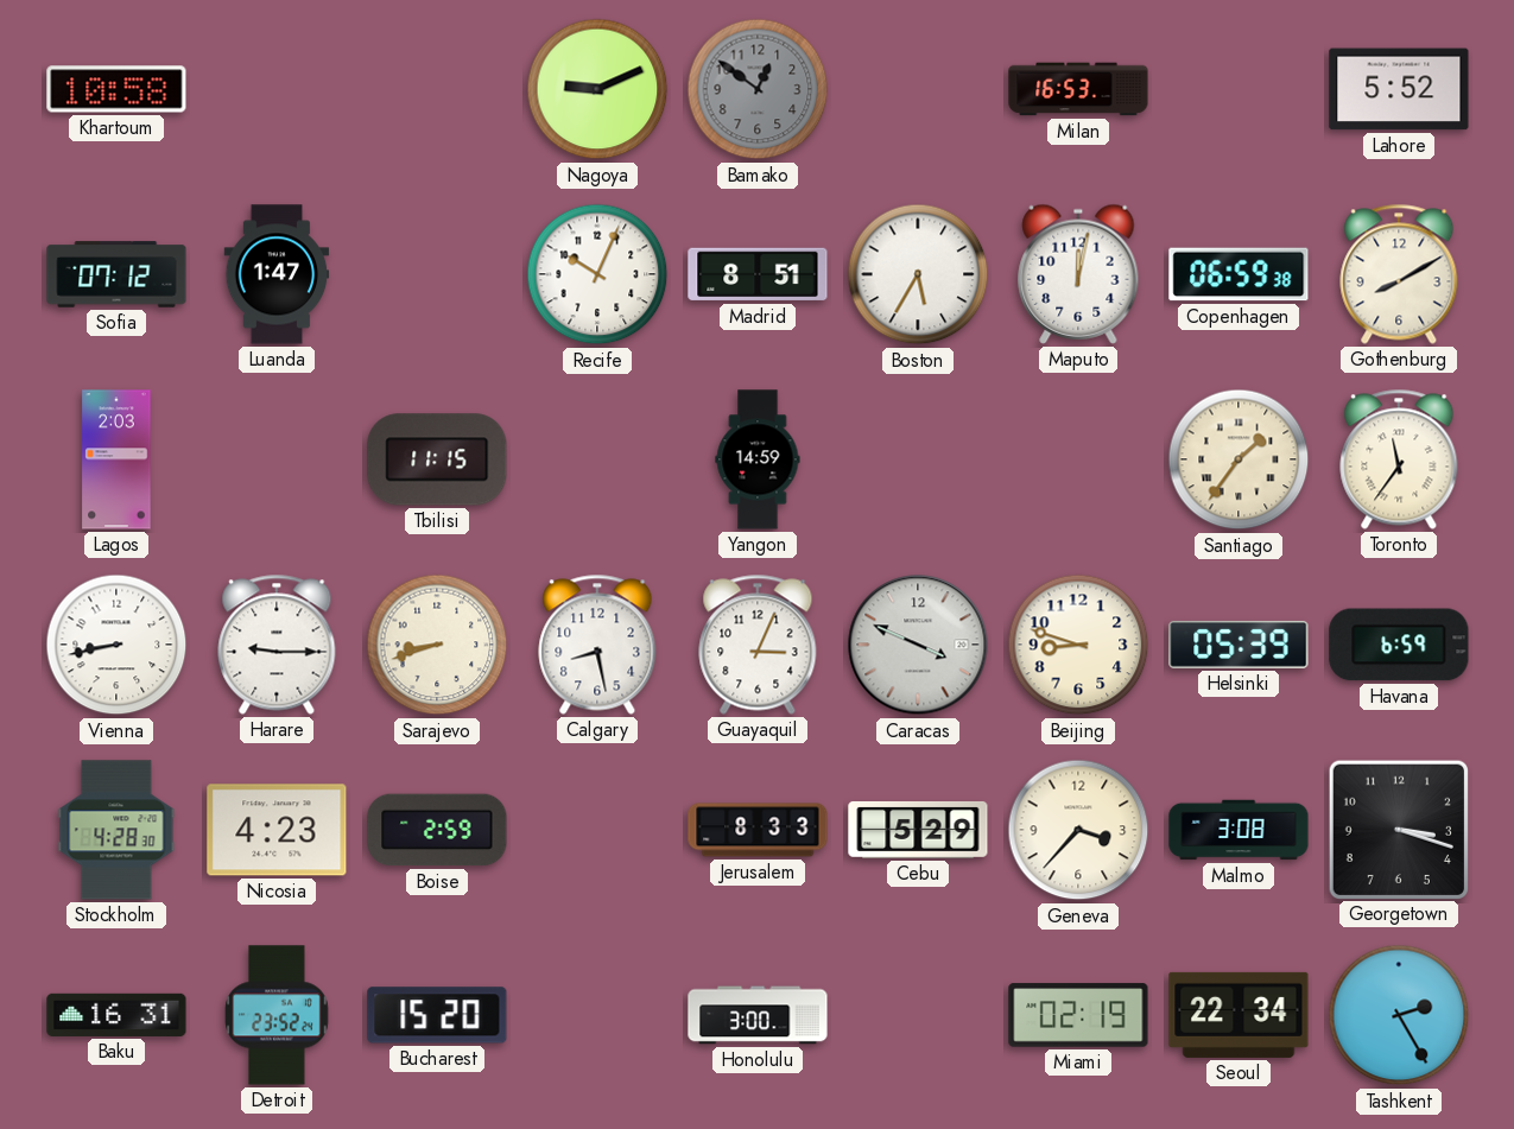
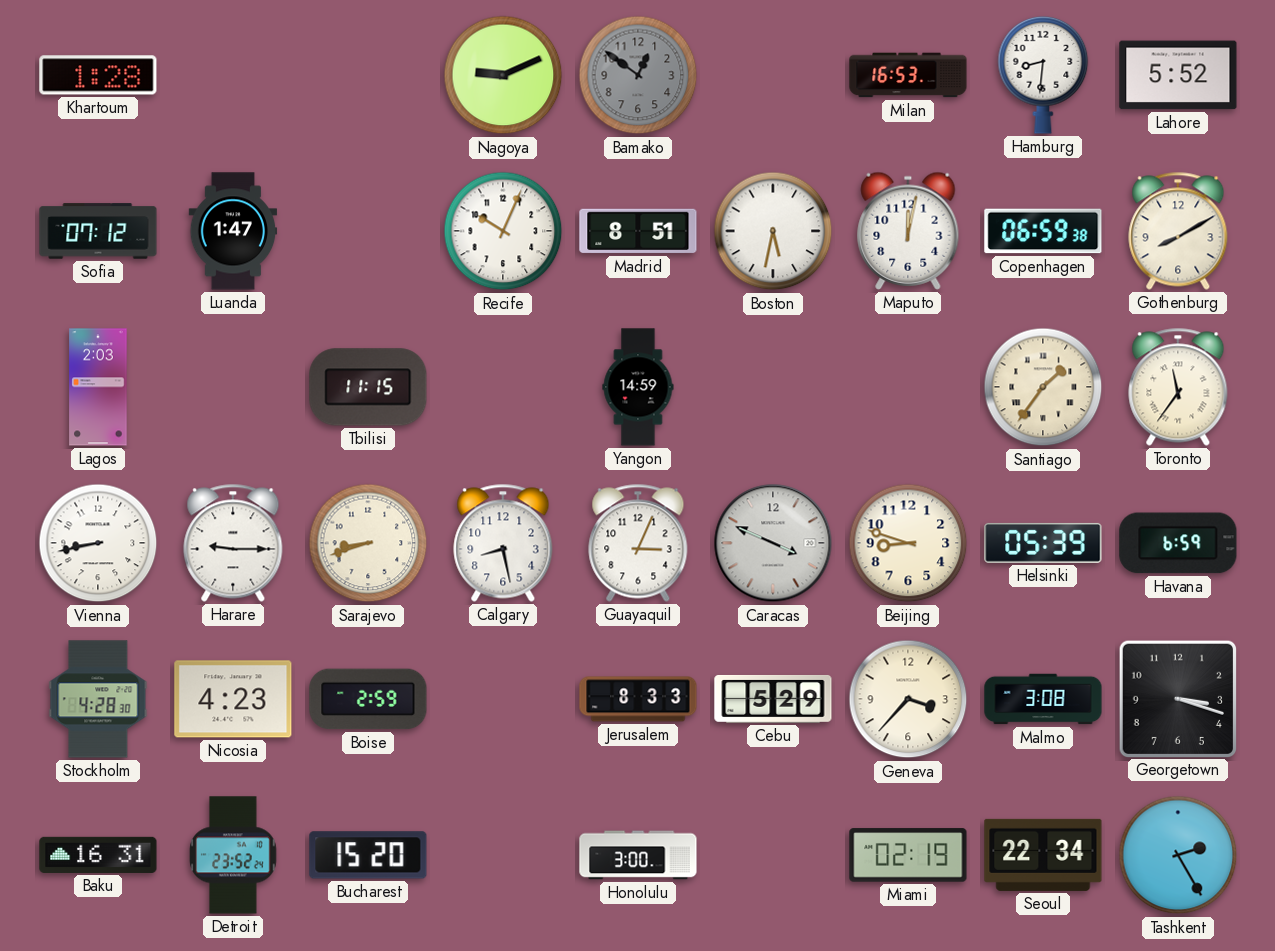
Khartoum: 10:58 -> 1:28
Hamburg: none -> 8:31
Boston: 5:35 -> 5:32
